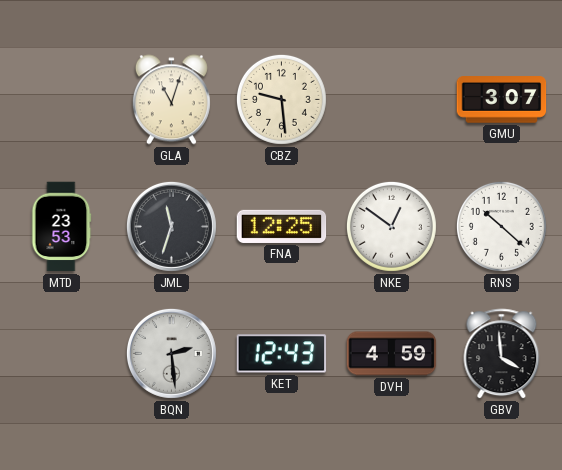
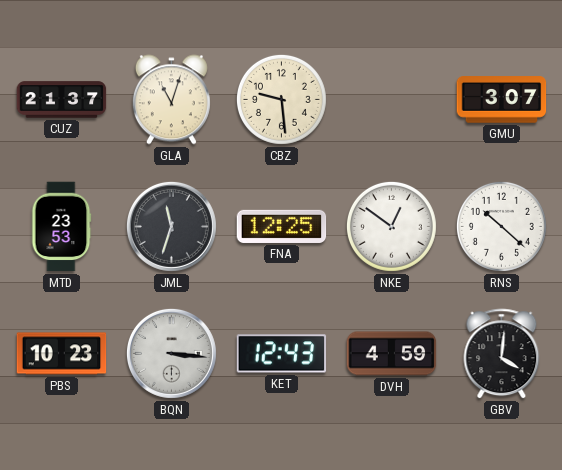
CUZ: none -> 21:37
PBS: none -> 10:23
BQN: 2:29 -> 3:16
GBV: 3:59 -> 4:01
